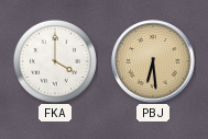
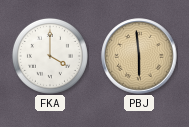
PBJ: 6:29 -> 5:59
